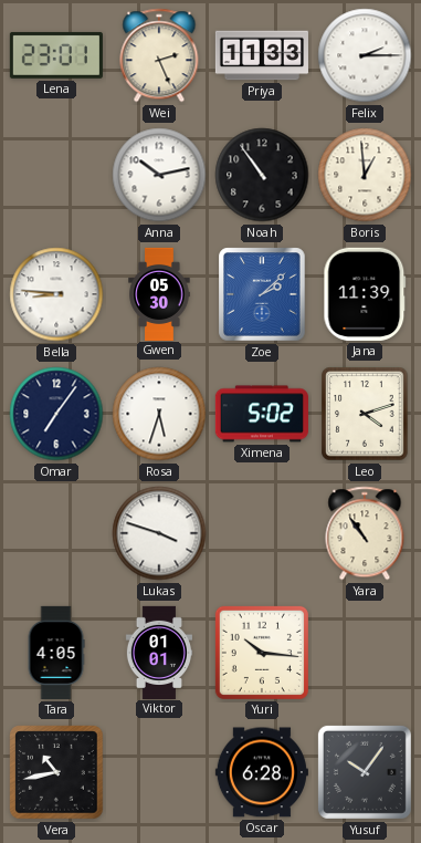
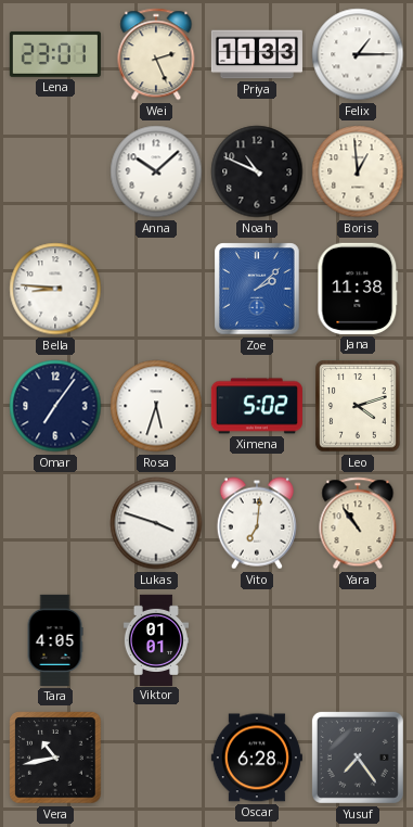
Felix: 2:15 -> 1:15
Anna: 10:13 -> 10:08
Noah: 10:54 -> 10:49
Gwen: 05:30 -> none
Jana: 11:39 -> 11:38
Vito: none -> 7:01
Yuri: 10:16 -> none
Yusuf: 10:06 -> 7:24
